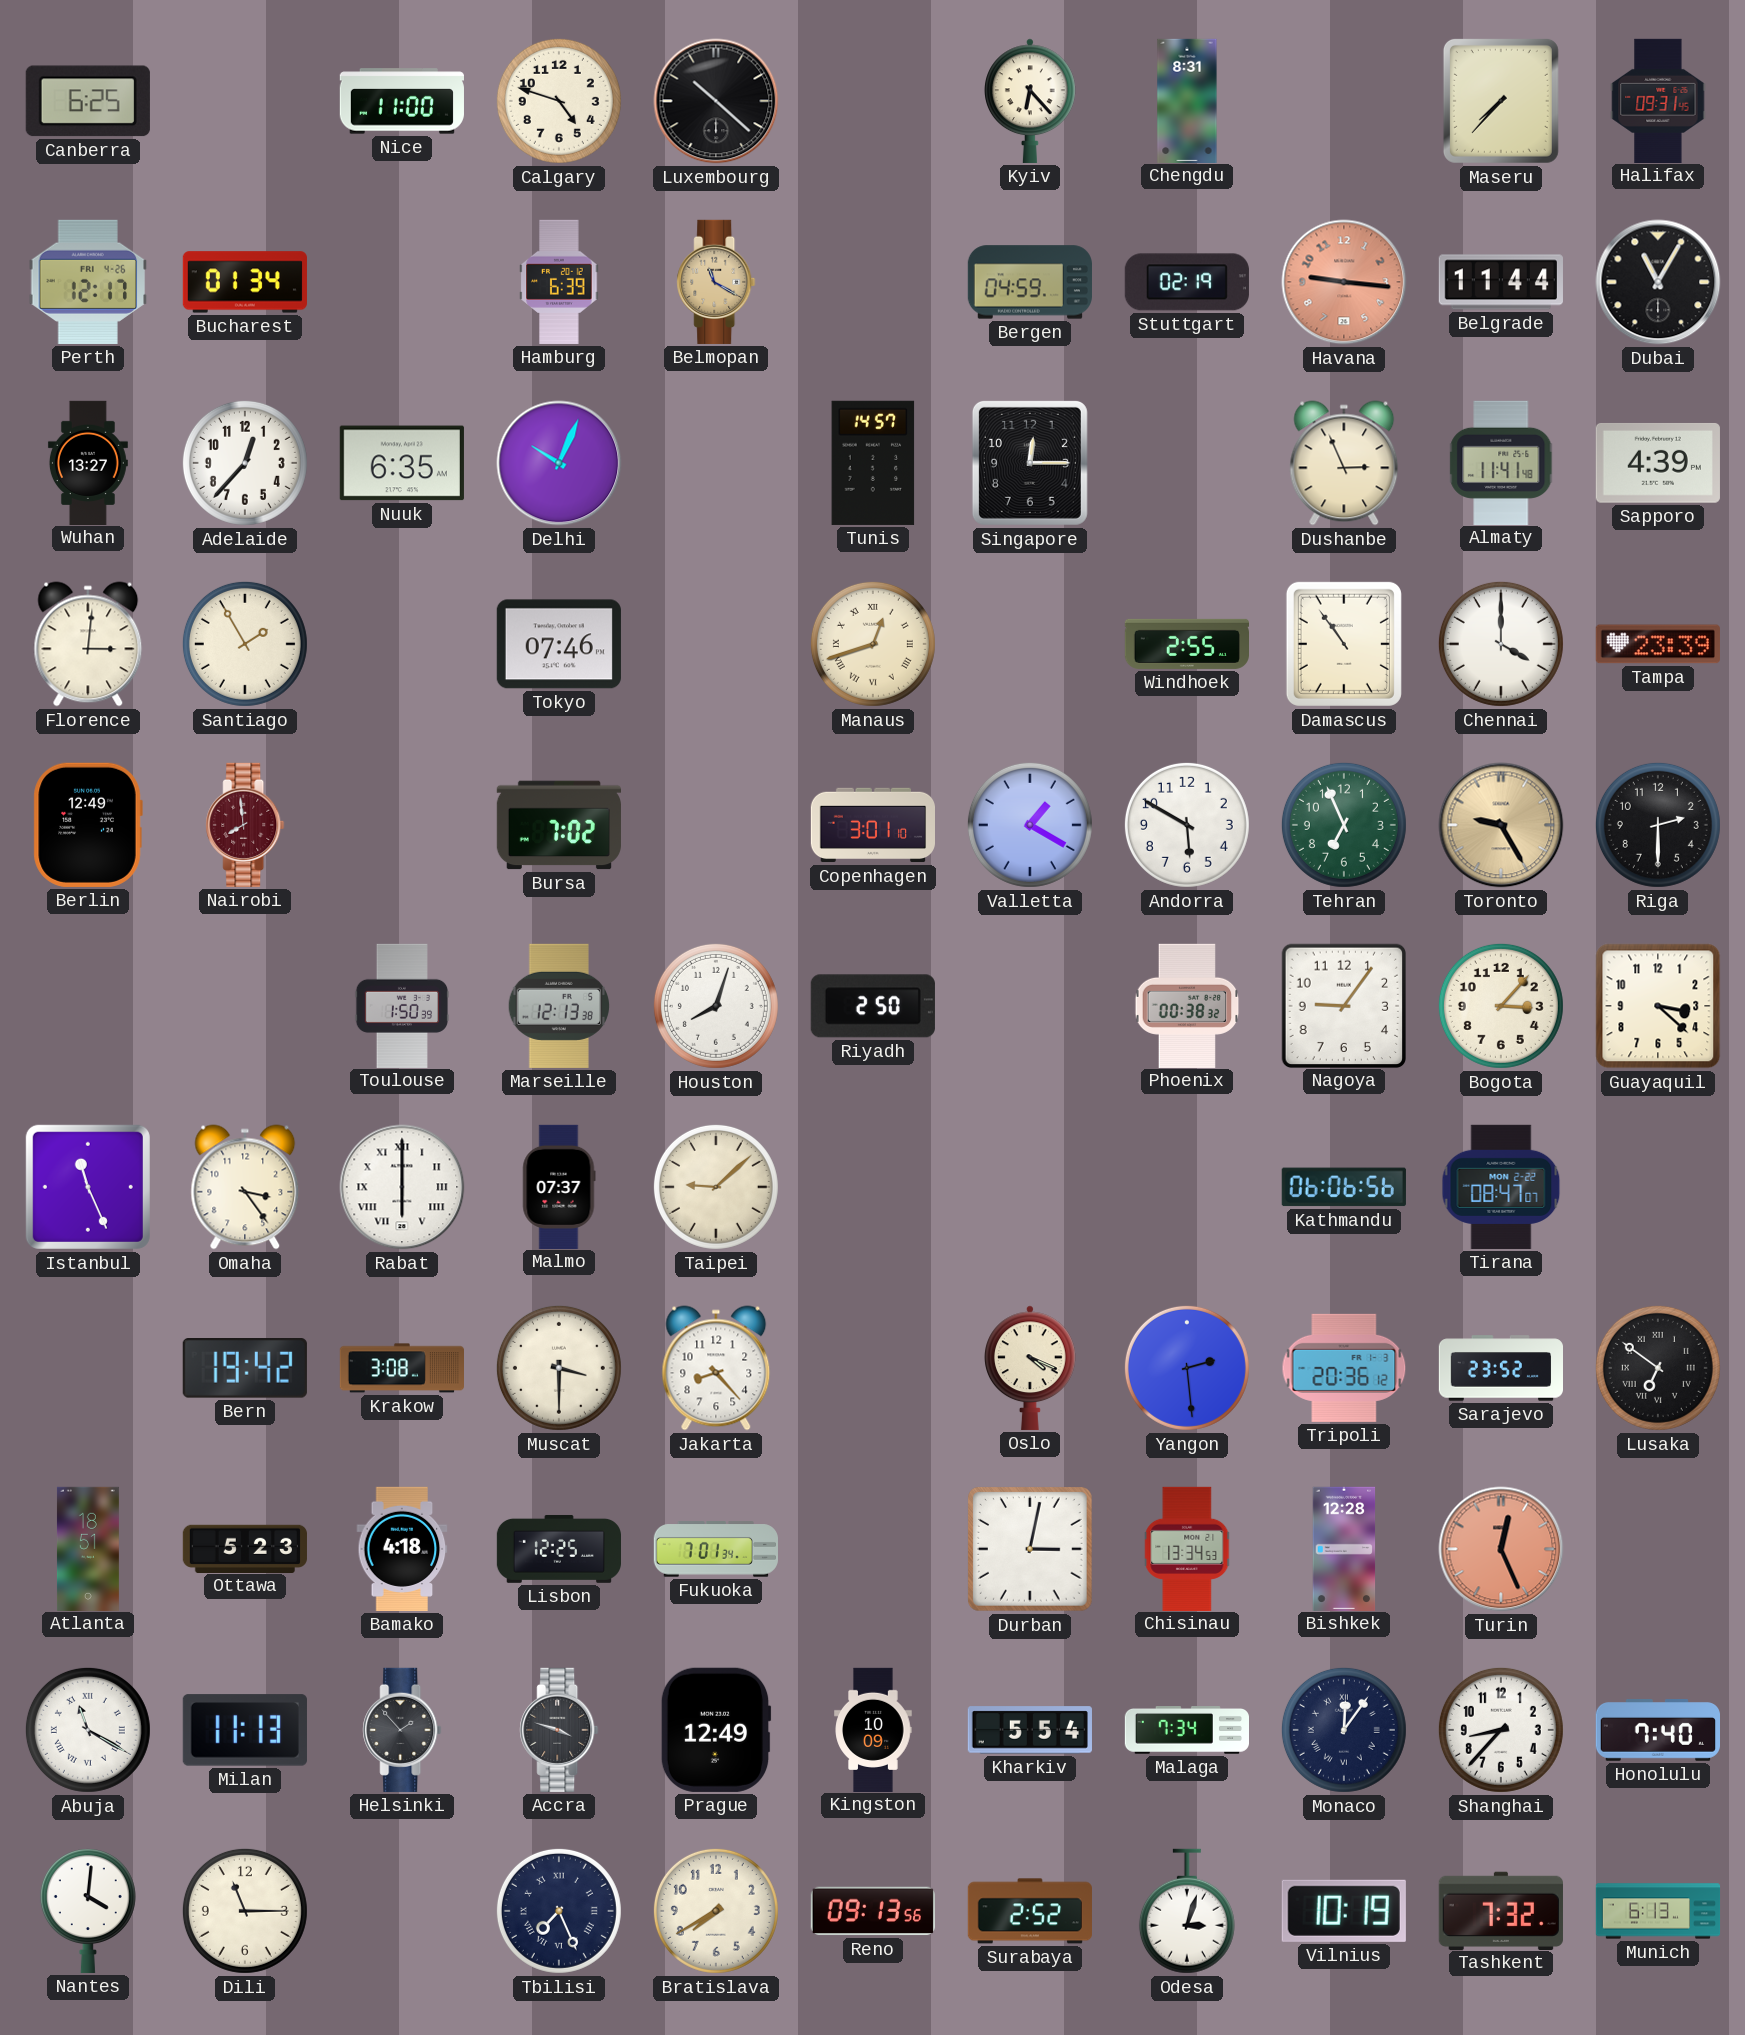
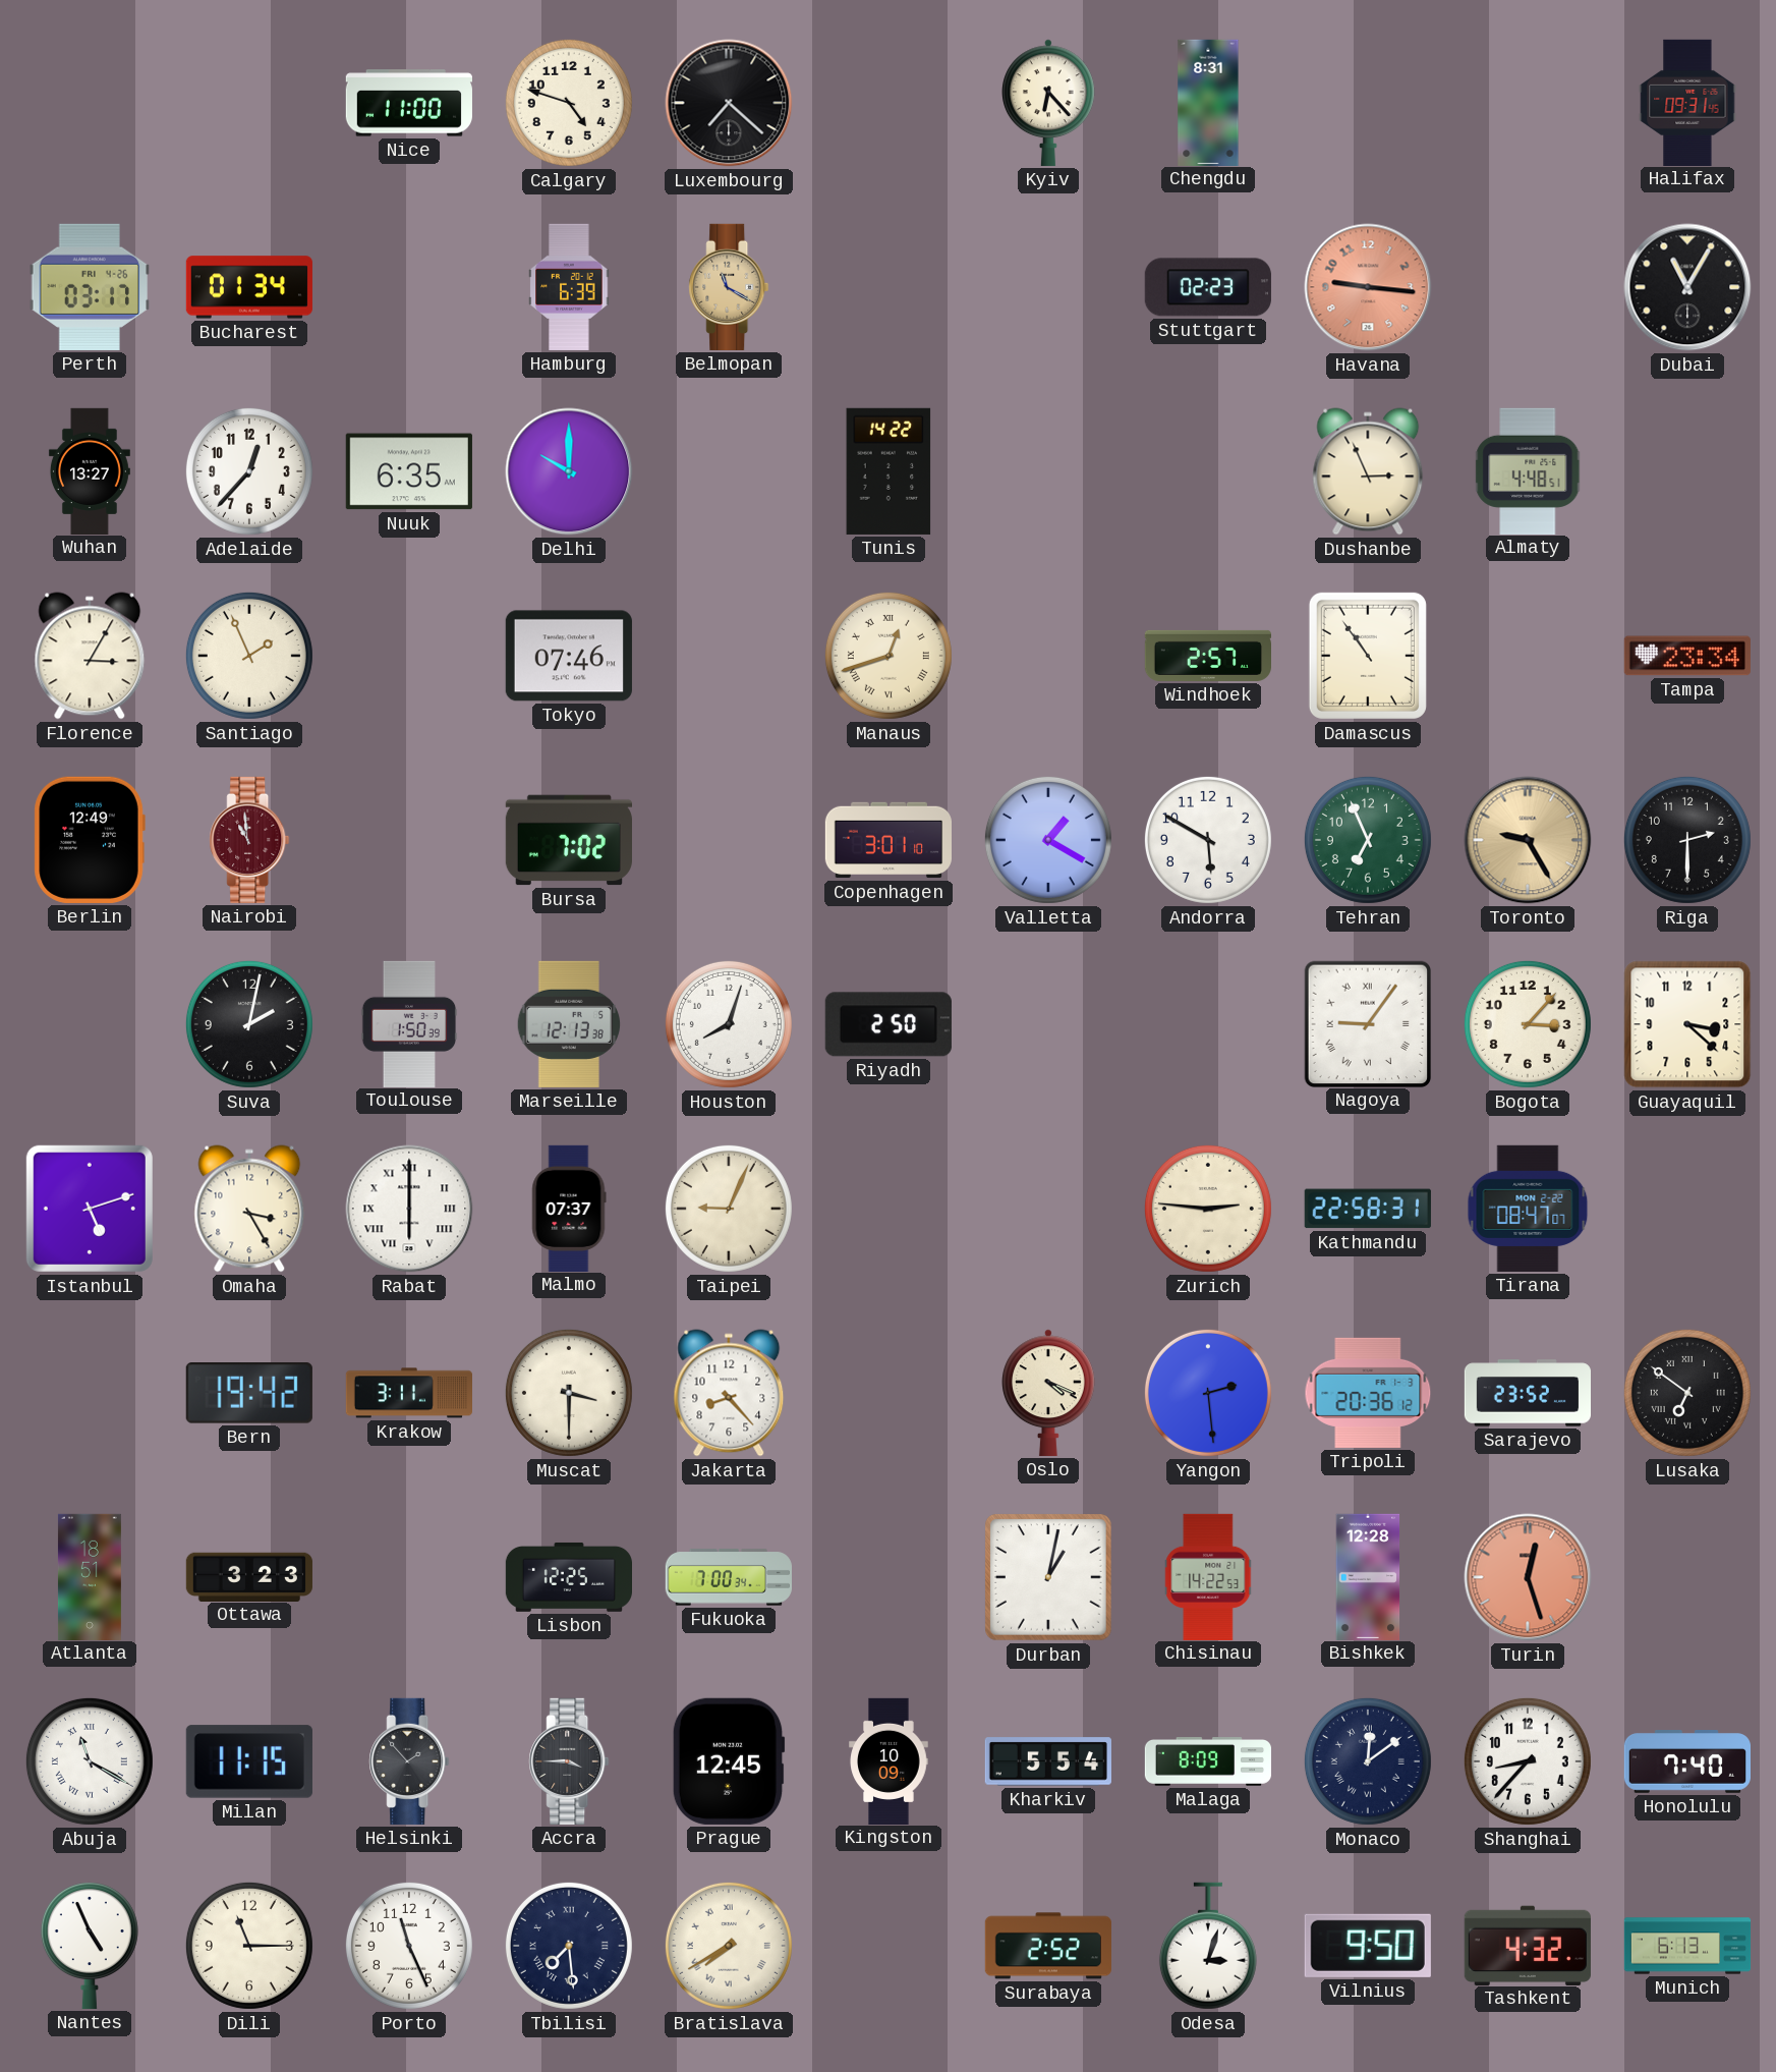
Canberra: 6:25 -> none
Luxembourg: 10:22 -> 7:22
Maseru: 7:37 -> none
Perth: 12:17 -> 03:17
Bergen: 04:59 -> none
Stuttgart: 02:19 -> 02:23
Belgrade: 11:44 -> none
Delhi: 10:04 -> 10:00
Tunis: 14:57 -> 14:22
Singapore: 12:15 -> none
Almaty: 11:41 -> 4:48
Sapporo: 4:39 -> none
Florence: 3:01 -> 3:05
Santiago: 1:55 -> 1:56
Windhoek: 2:55 -> 2:57
Chennai: 4:00 -> none
Tampa: 23:39 -> 23:34
Nairobi: 7:59 -> 10:59
Suva: none -> 2:02
Phoenix: 00:38 -> none
Nagoya numerals: Arabic -> Roman
Istanbul: 11:26 -> 5:12
Omaha: 3:24 -> 3:25
Taipei: 9:08 -> 9:04
Zurich: none -> 2:46
Kathmandu: 06:06 -> 22:58
Krakow: 3:08 -> 3:11
Ottawa: 5:23 -> 3:23
Bamako: 4:18 -> none
Fukuoka: 7:01 -> 7:00
Durban: 3:02 -> 1:02
Chisinau: 13:34 -> 14:22
Turin: 12:26 -> 12:27
Milan: 11:13 -> 11:15
Accra: 3:48 -> 3:45
Prague: 12:49 -> 12:45
Malaga: 7:34 -> 8:09
Monaco: 12:06 -> 12:09
Nantes: 4:01 -> 4:56
Porto: none -> 11:26
Tbilisi: 7:26 -> 7:29
Bratislava numerals: Arabic -> Roman
Reno: 09:13 -> none
Vilnius: 10:19 -> 9:50
Tashkent: 7:32 -> 4:32
